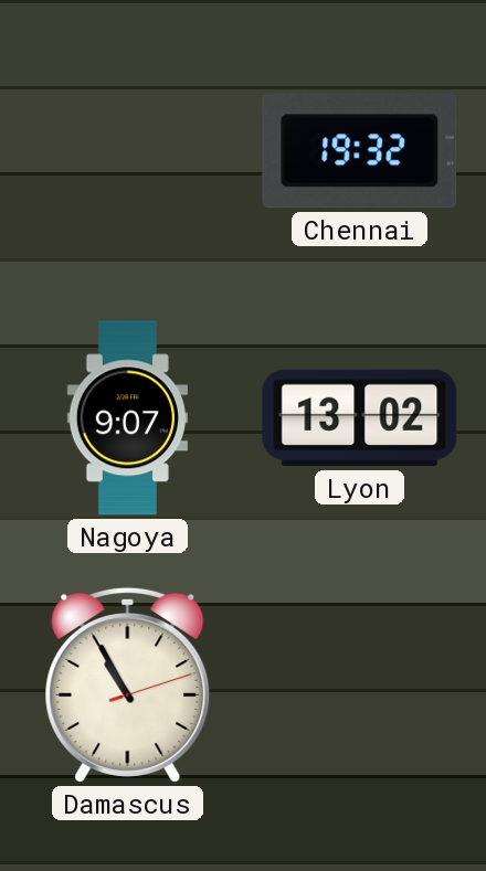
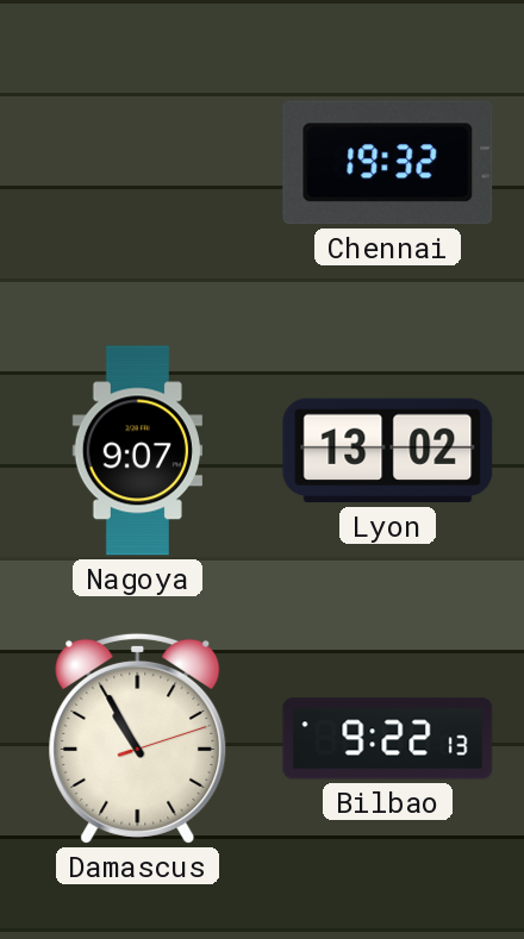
Bilbao: none -> 9:22
